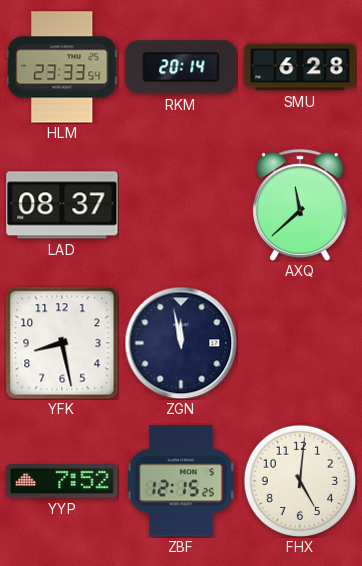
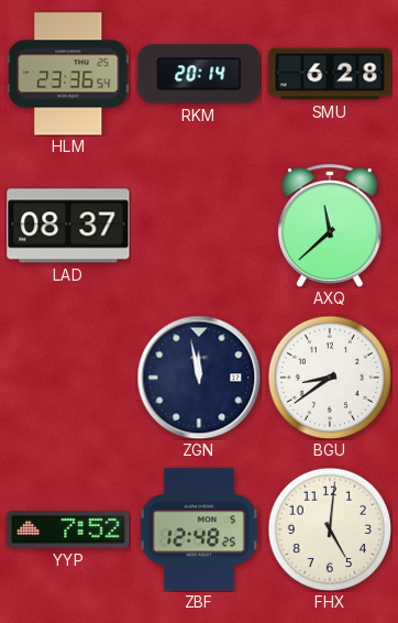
HLM: 23:33 -> 23:36
YFK: 8:28 -> none
BGU: none -> 8:39
ZBF: 12:15 -> 12:48
